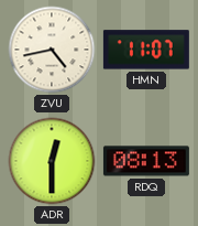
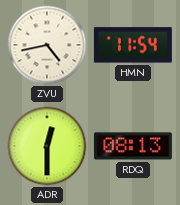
HMN: 11:07 -> 11:54
